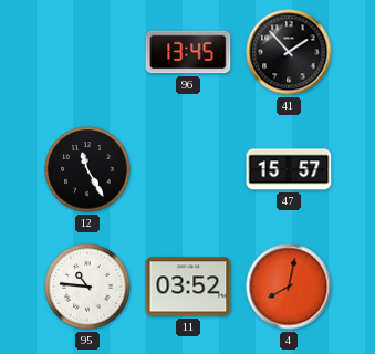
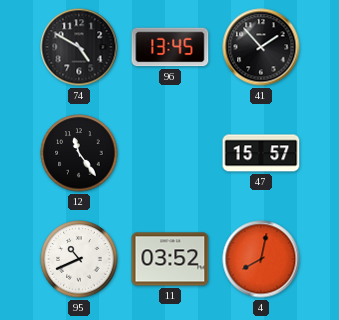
74: none -> 4:50
12: 11:25 -> 11:24
95: 10:46 -> 10:41
